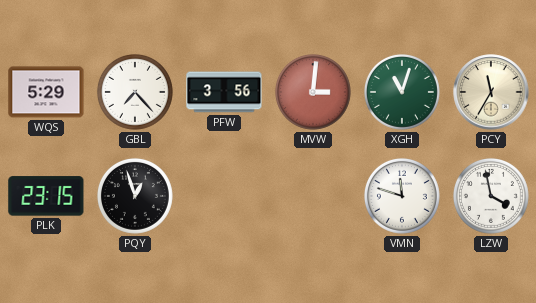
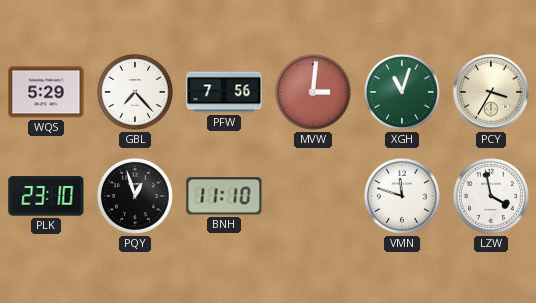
PFW: 3:56 -> 7:56
PCY: 11:35 -> 3:35
PLK: 23:15 -> 23:10
BNH: none -> 11:10
